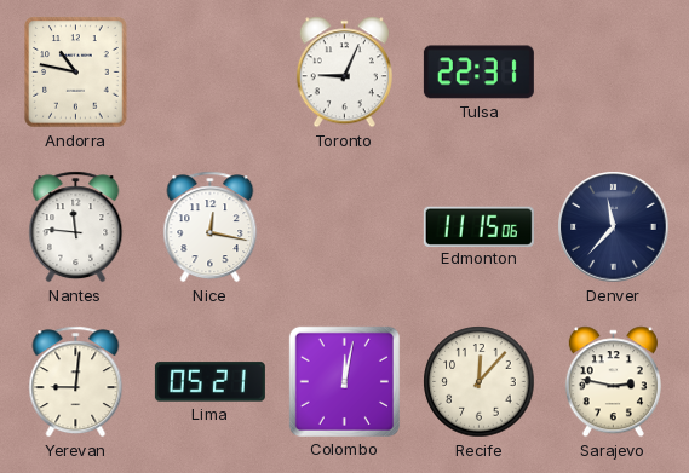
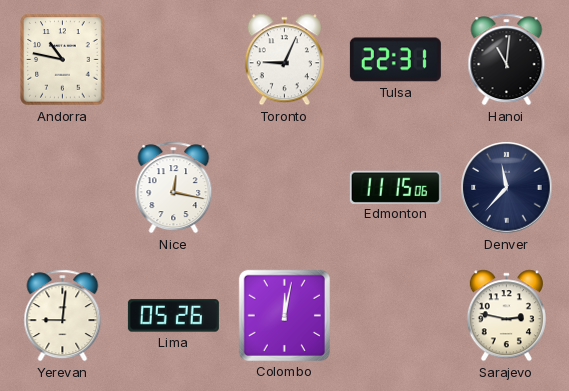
Hanoi: none -> 11:01
Nantes: 11:46 -> none
Lima: 05:21 -> 05:26
Recife: 12:07 -> none
